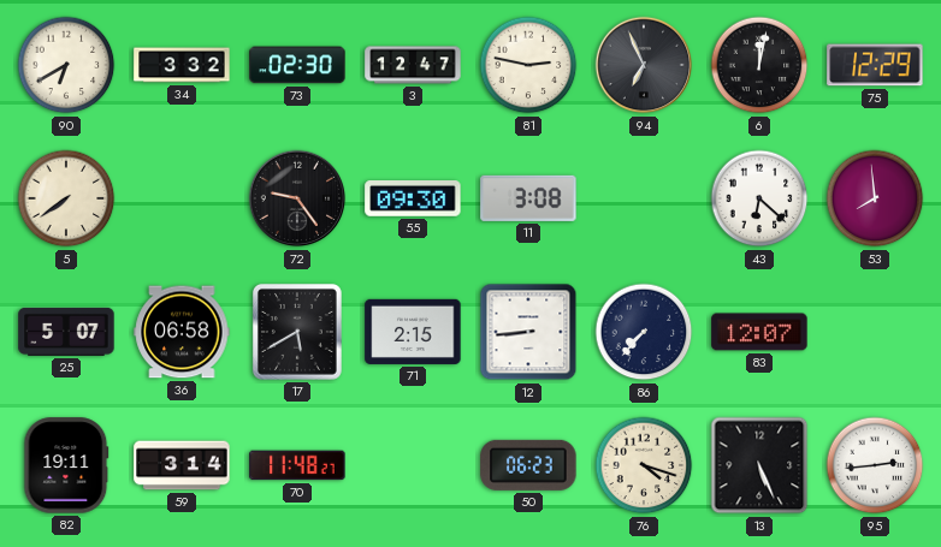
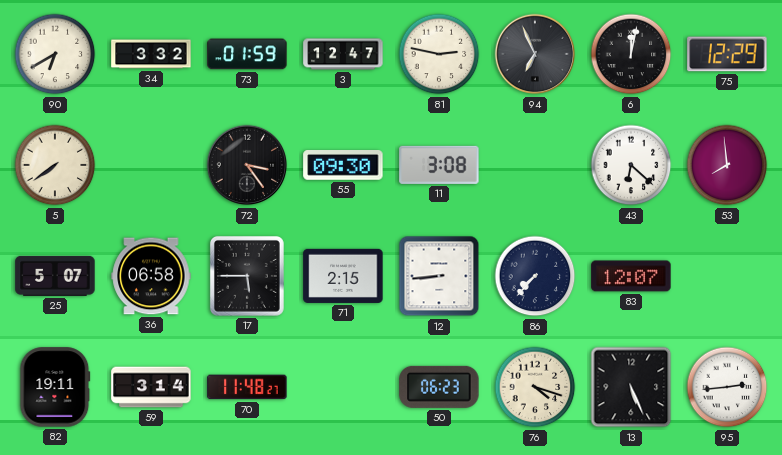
73: 02:30 -> 01:59
72: 9:24 -> 3:24
17: 5:40 -> 5:45
